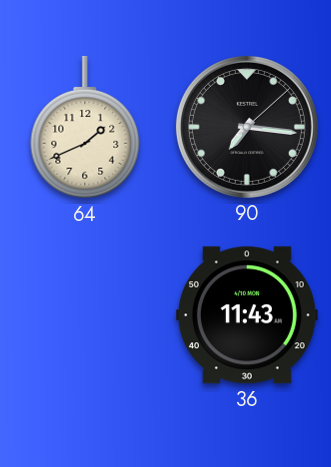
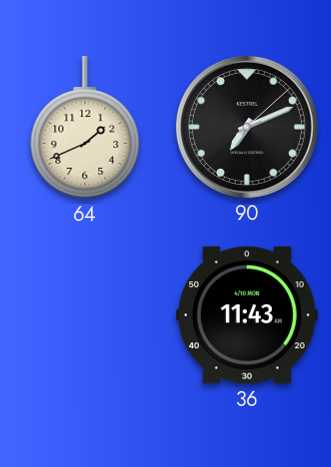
90: 7:16 -> 7:11
